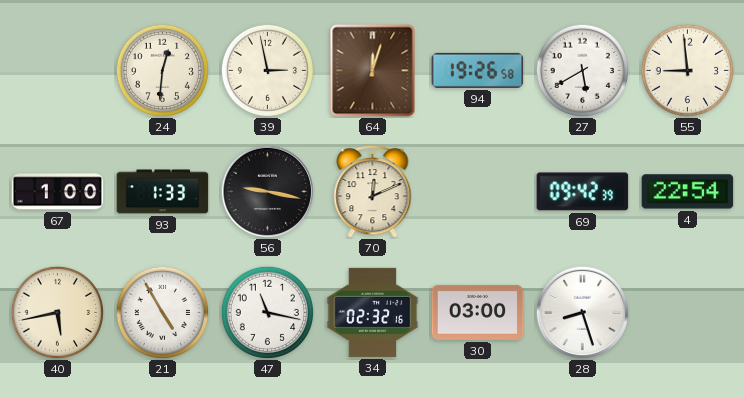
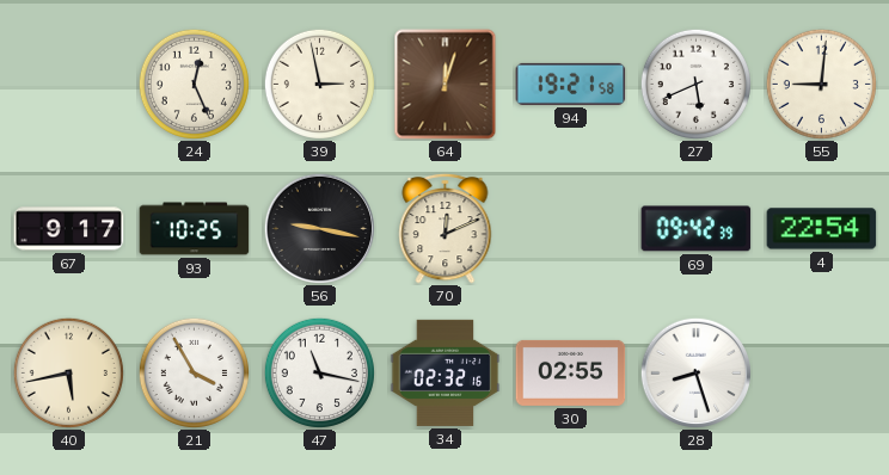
24: 12:31 -> 12:26
94: 19:26 -> 19:21
27: 5:40 -> 5:41
55: 8:59 -> 9:01
67: 1:00 -> 9:17
93: 1:33 -> 10:25
21: 4:55 -> 3:55
30: 03:00 -> 02:55
